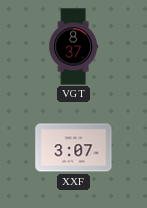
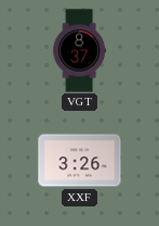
XXF: 3:07 -> 3:26
